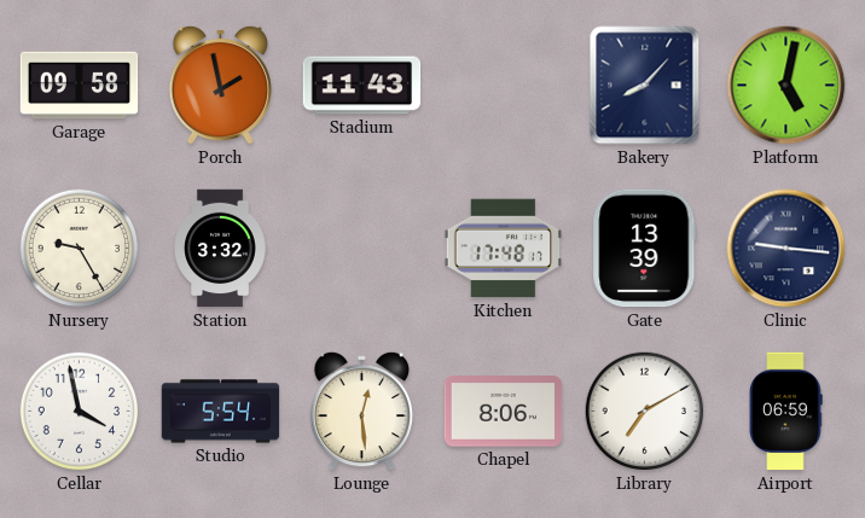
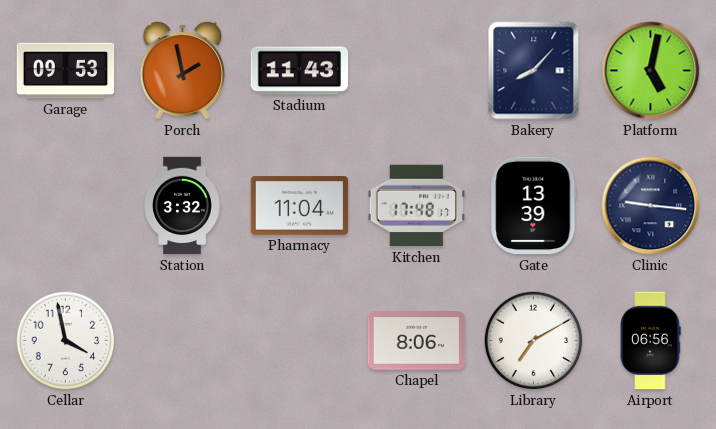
Garage: 09:58 -> 09:53
Nursery: 9:25 -> none
Pharmacy: none -> 11:04
Studio: 5:54 -> none
Lounge: 12:29 -> none
Airport: 06:59 -> 06:56
